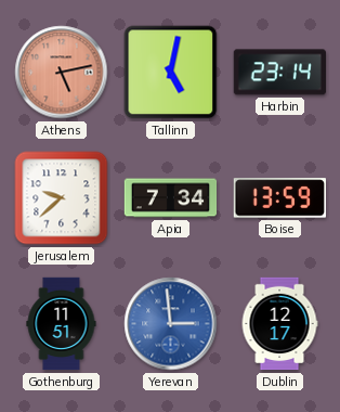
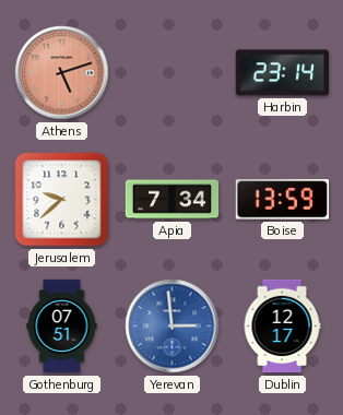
Athens: 5:13 -> 5:12
Tallinn: 5:02 -> none
Gothenburg: 11:51 -> 07:51
